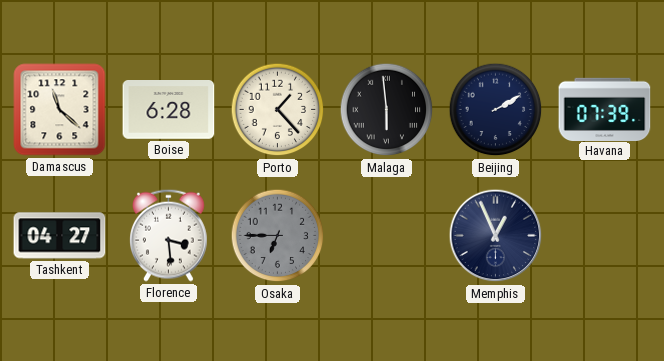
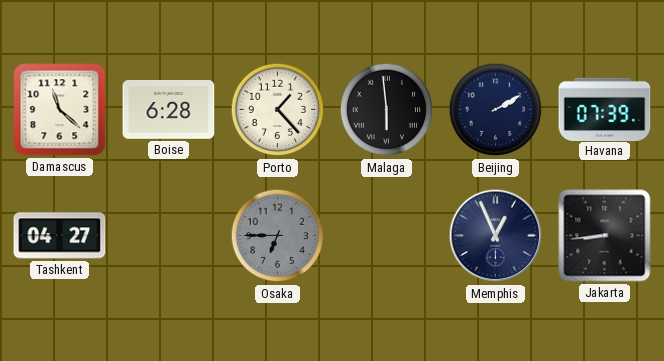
Florence: 3:29 -> none
Jakarta: none -> 8:44
